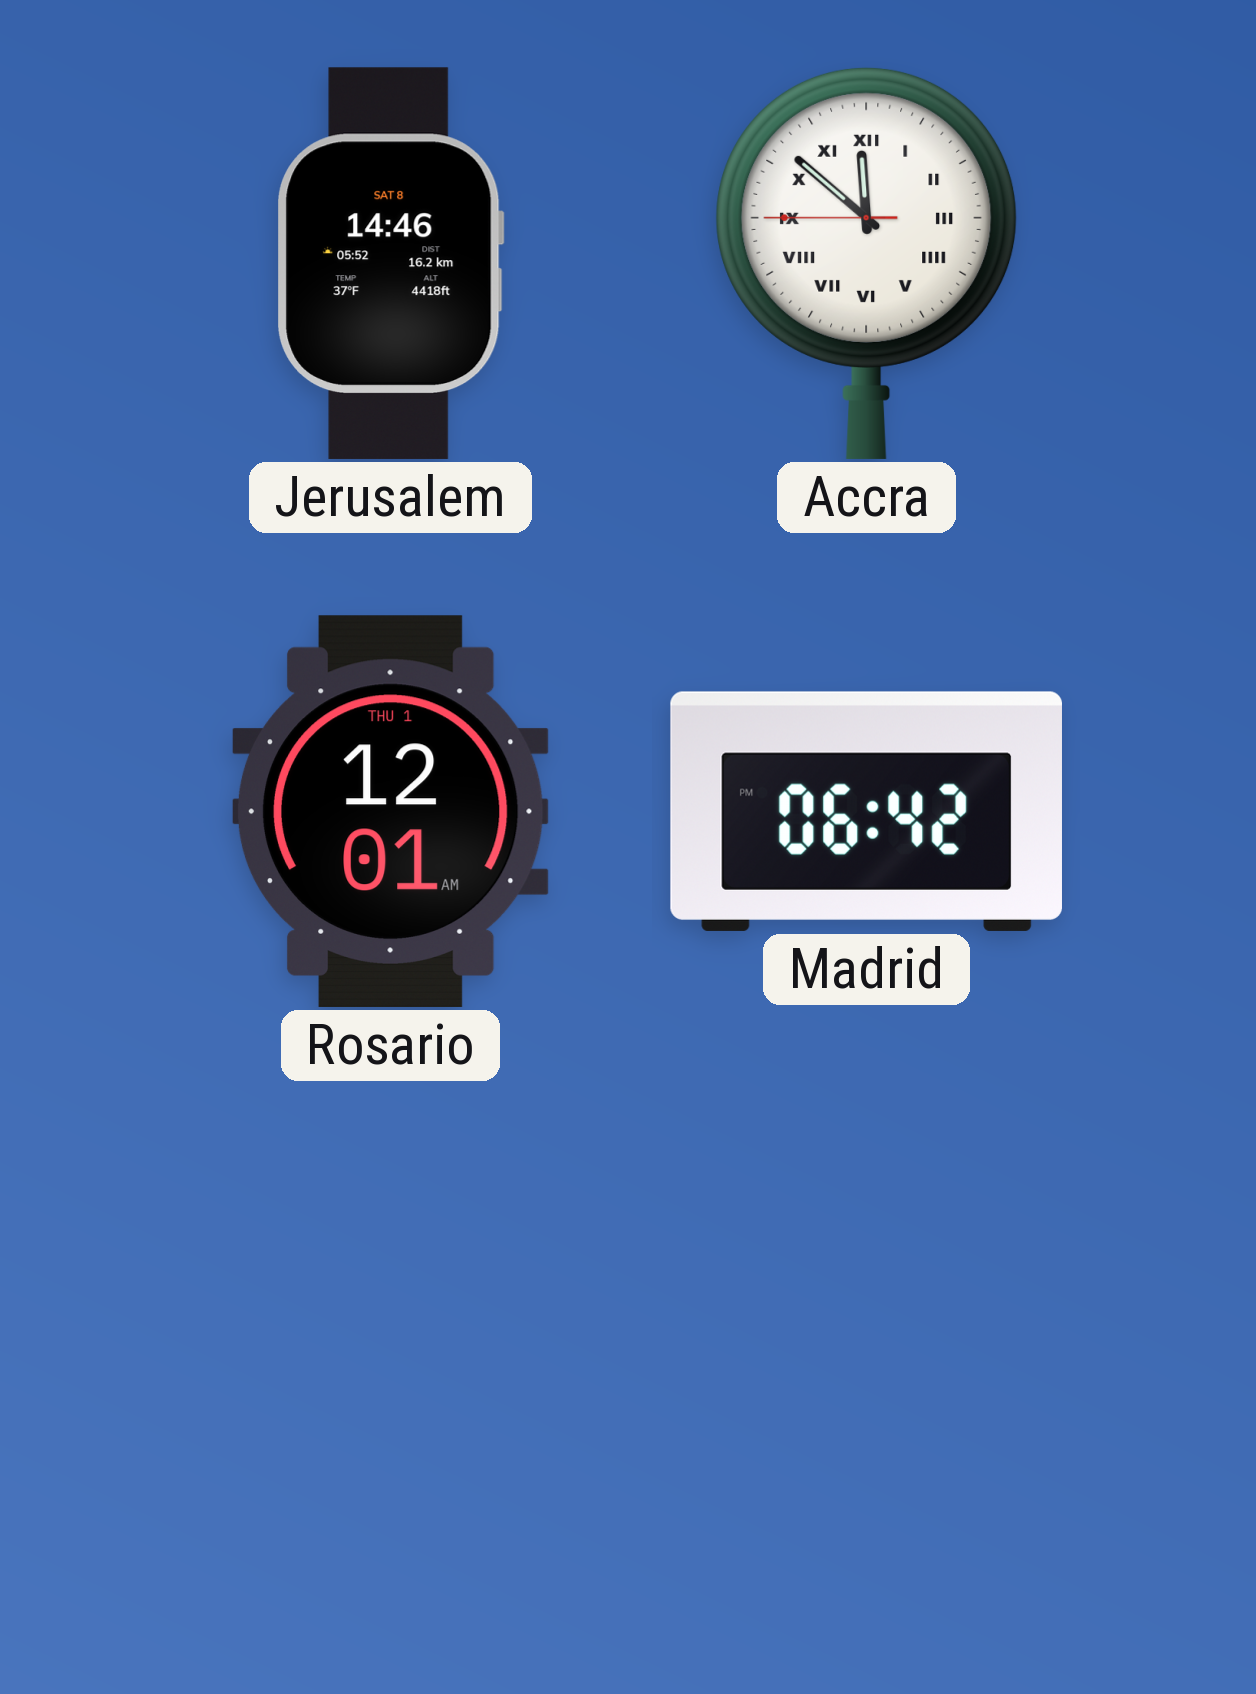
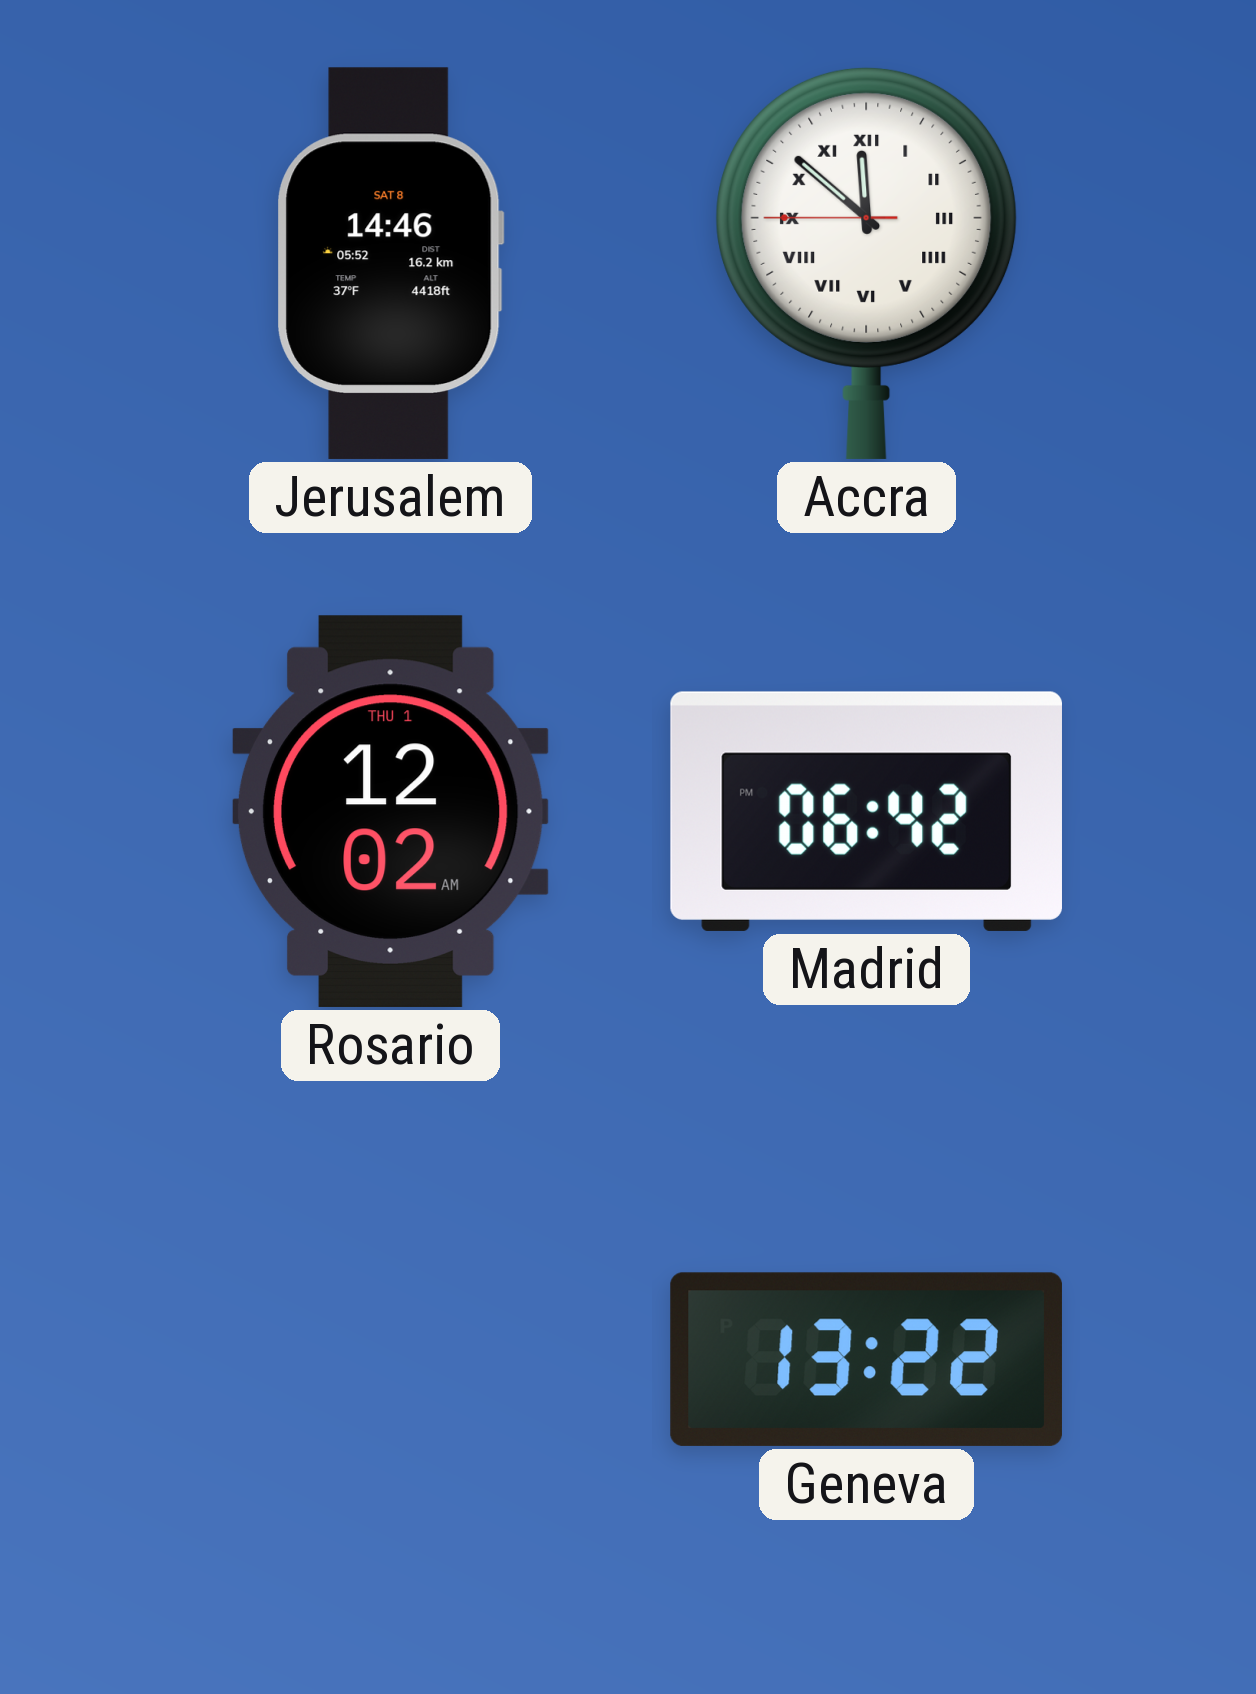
Rosario: 12:01 -> 12:02
Geneva: none -> 13:22
